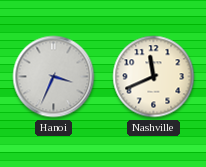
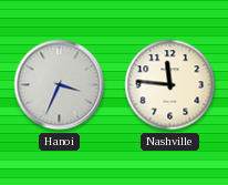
Nashville: 11:41 -> 11:46
